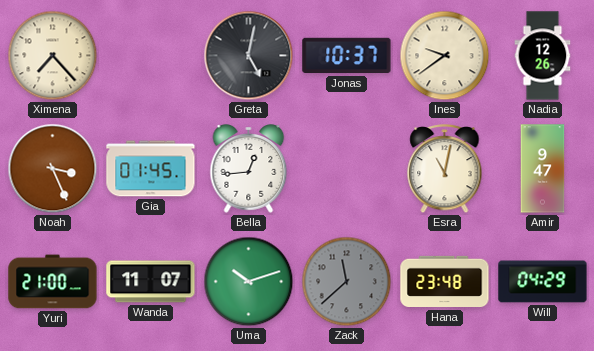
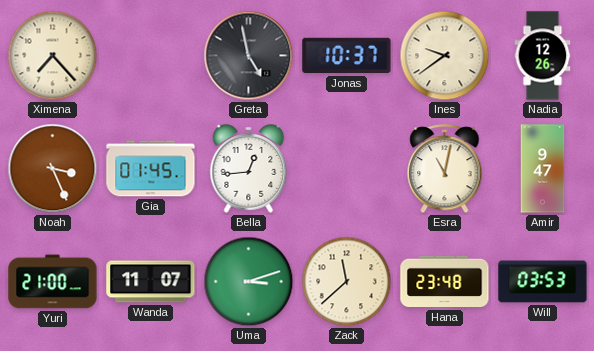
Greta: 5:02 -> 4:58
Uma: 10:12 -> 3:12
Zack dial: grey -> cream
Will: 04:29 -> 03:53
